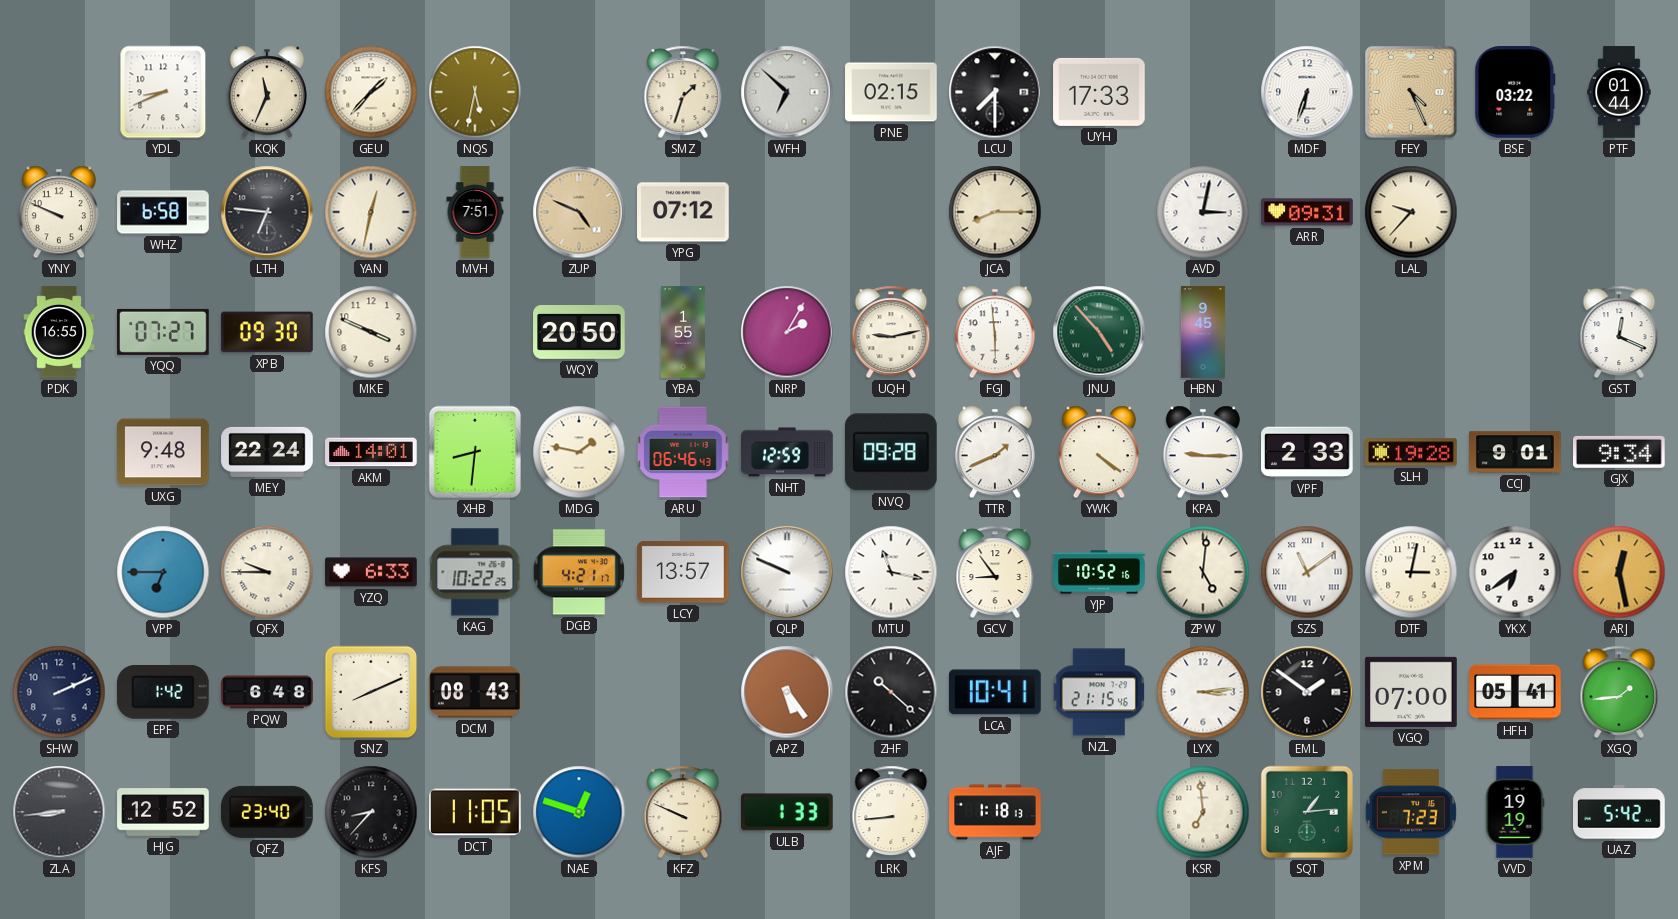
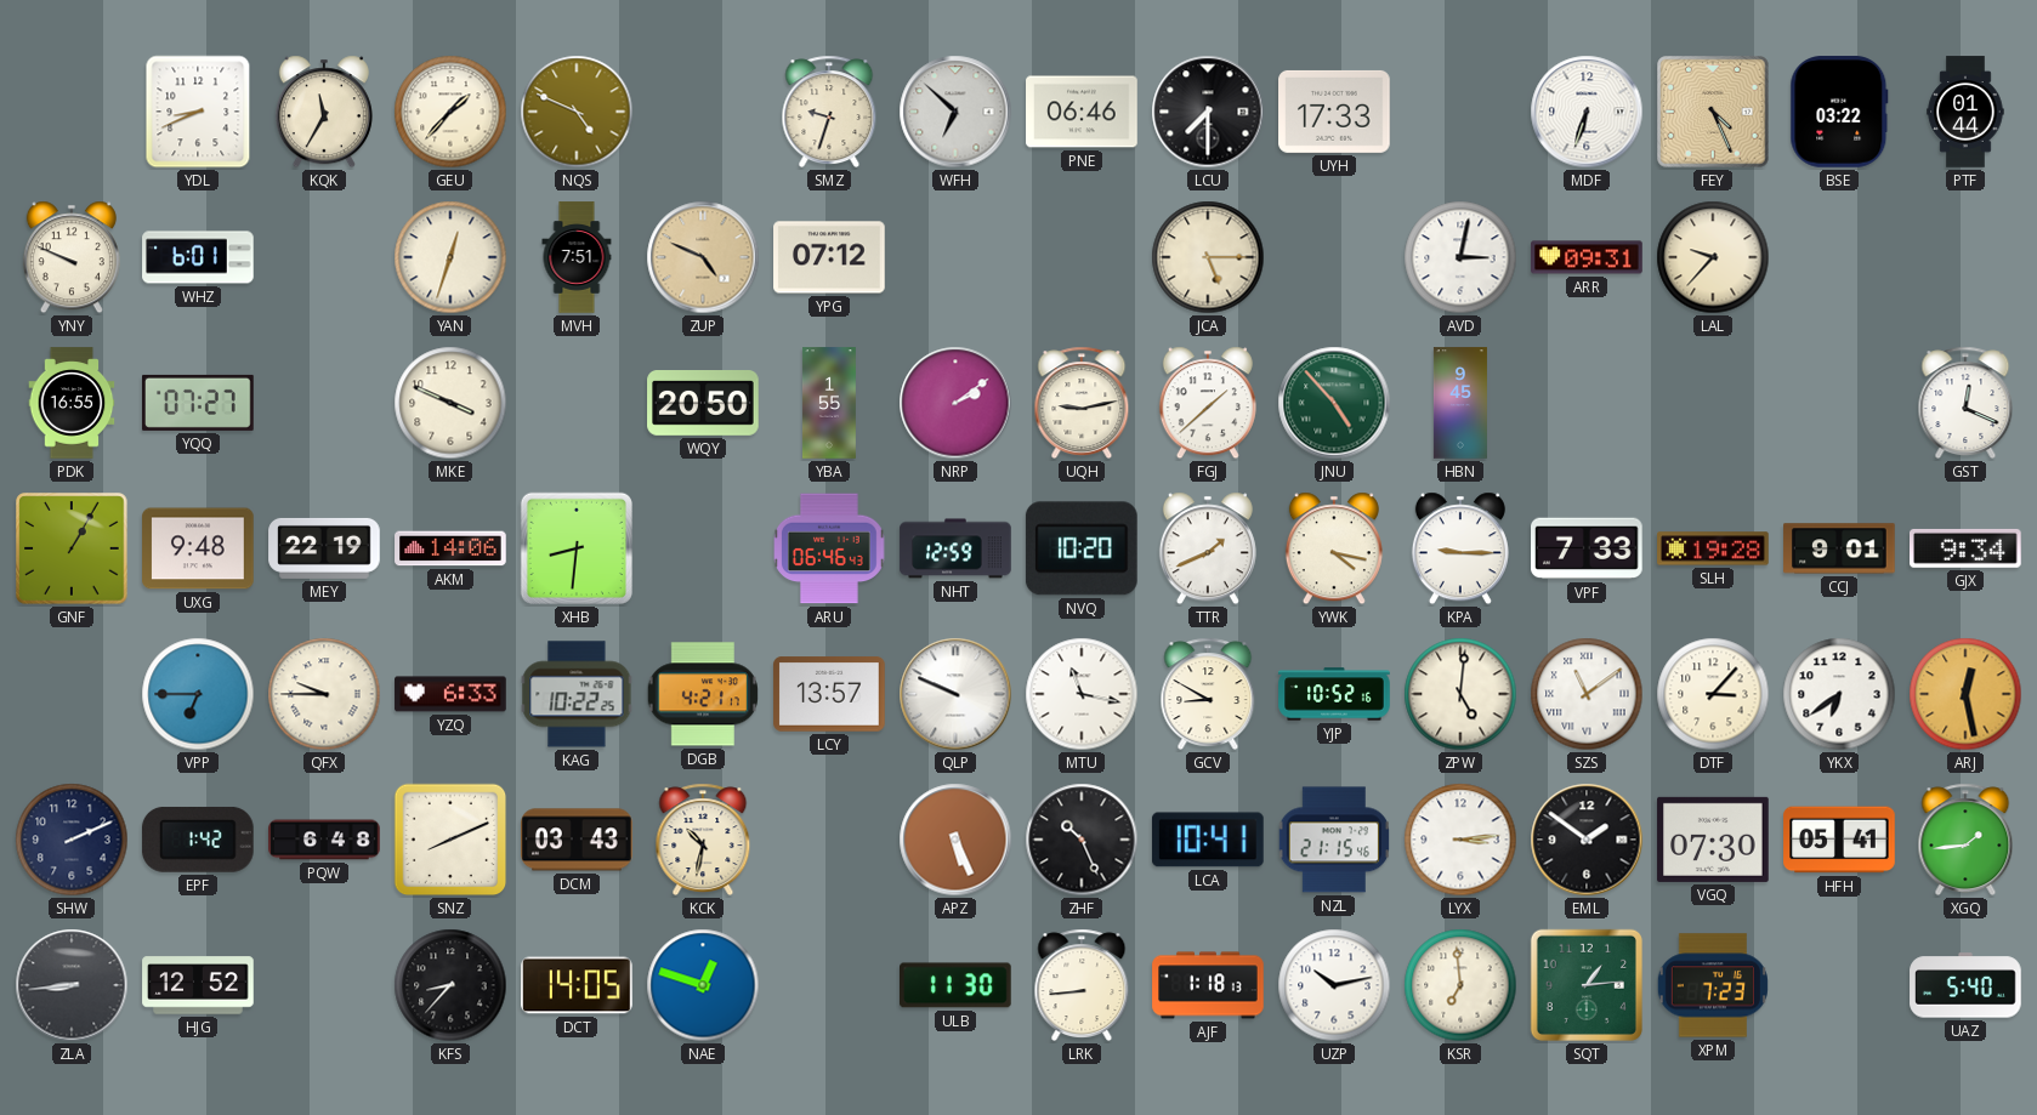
KQK: 11:34 -> 11:35
NQS: 5:32 -> 4:49
SMZ: 1:33 -> 9:33
PNE: 02:15 -> 06:46
WHZ: 6:58 -> 6:01
LTH: 6:46 -> none
YAN: 12:32 -> 12:33
JCA: 8:15 -> 5:15
XPB: 09:30 -> none
NRP: 2:05 -> 2:09
FGJ: 5:59 -> 1:38
GNF: none -> 1:05
MEY: 22:24 -> 22:19
AKM: 14:01 -> 14:06
MDG: 1:47 -> none
NVQ: 09:28 -> 10:20
YWK: 4:21 -> 4:17
VPF: 2:33 -> 7:33
GCV: 8:54 -> 8:50
DTF: 3:02 -> 3:07
DCM: 08:43 -> 03:43
KCK: none -> 10:32
APZ: 5:24 -> 5:26
ZHF: 10:22 -> 10:26
VGQ: 07:00 -> 07:30
QFZ: 23:40 -> none
DCT: 11:05 -> 14:05
KFZ: 9:49 -> none
ULB: 1:33 -> 11:30
UZP: none -> 10:13
VVD: 19:19 -> none
UAZ: 5:42 -> 5:40
